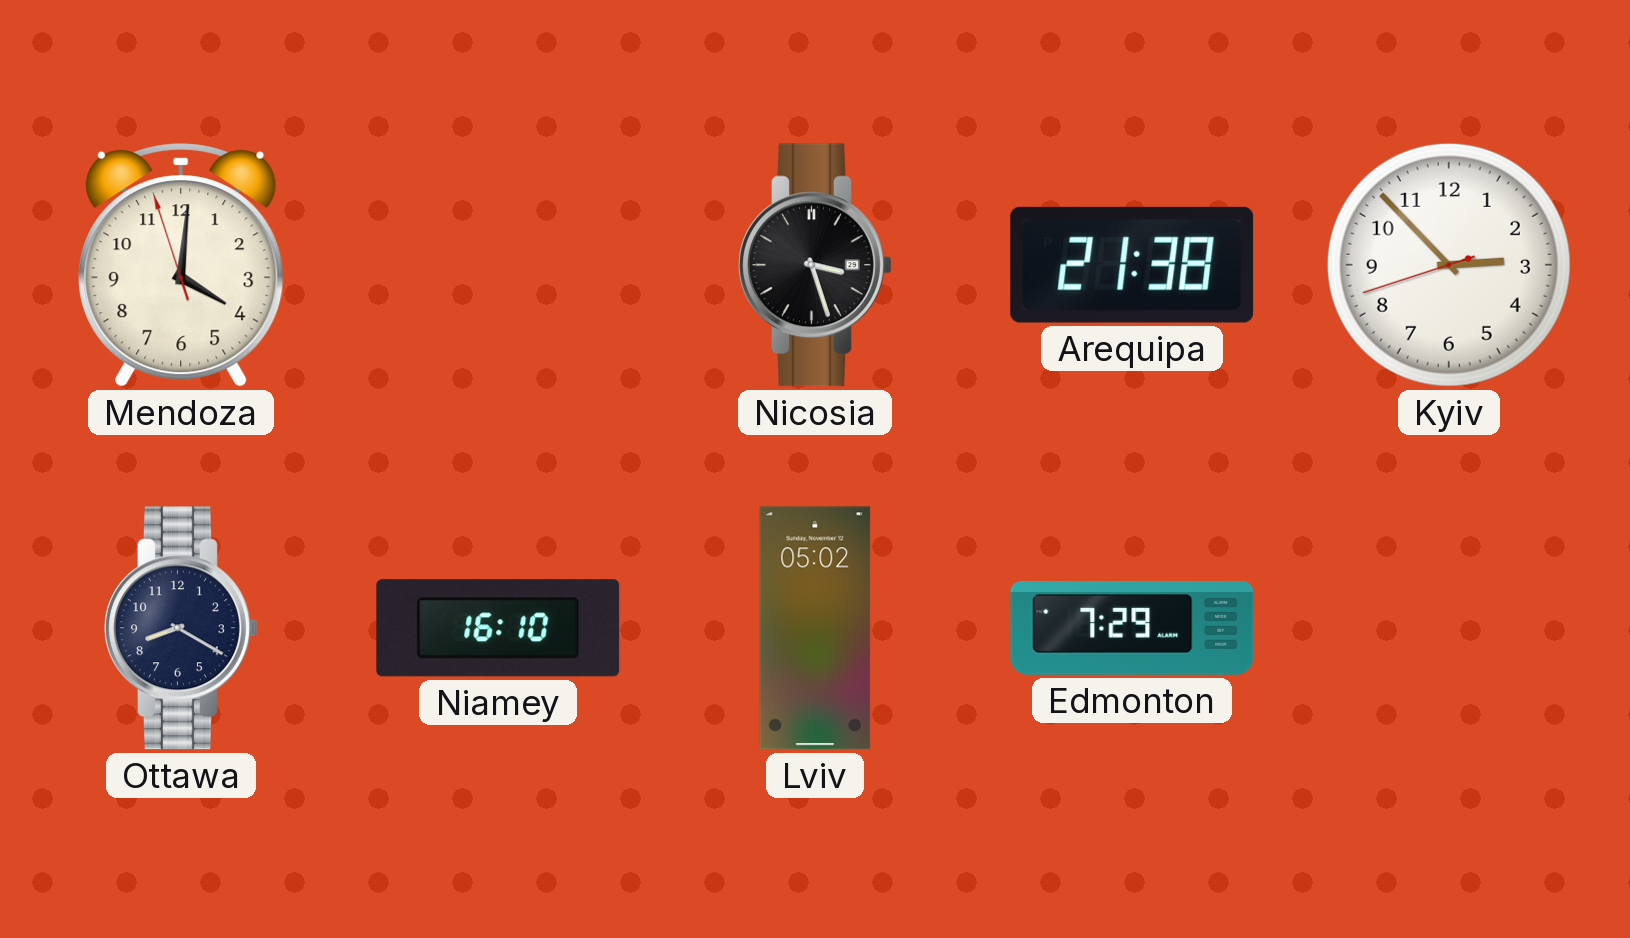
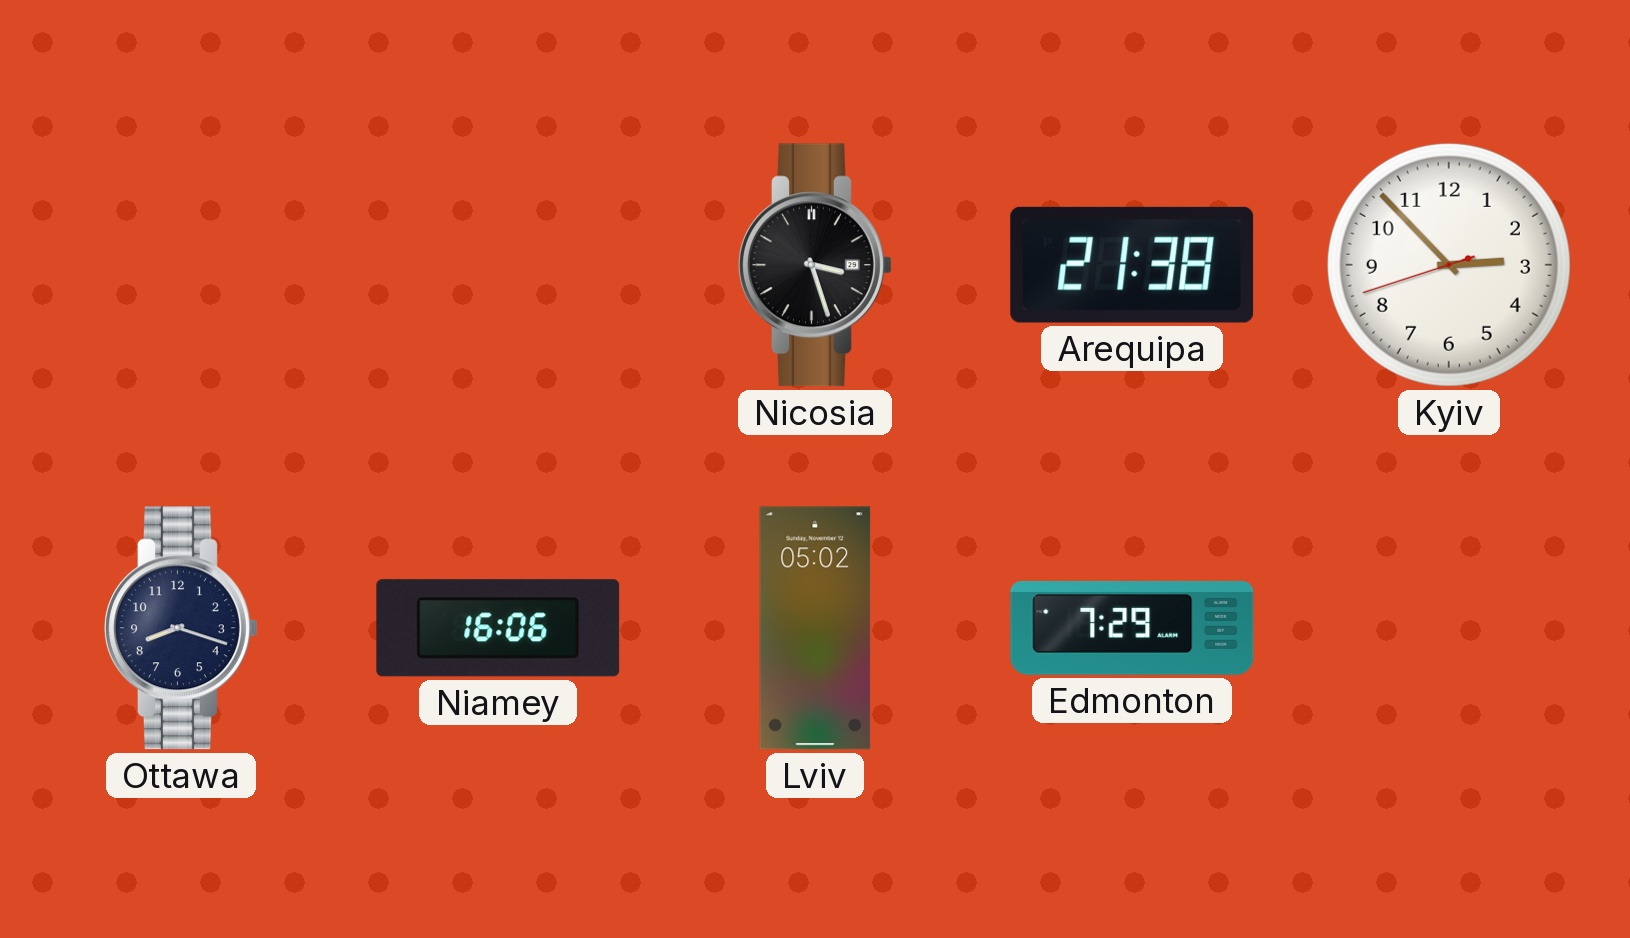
Mendoza: 4:00 -> none
Ottawa: 8:20 -> 8:18
Niamey: 16:10 -> 16:06
